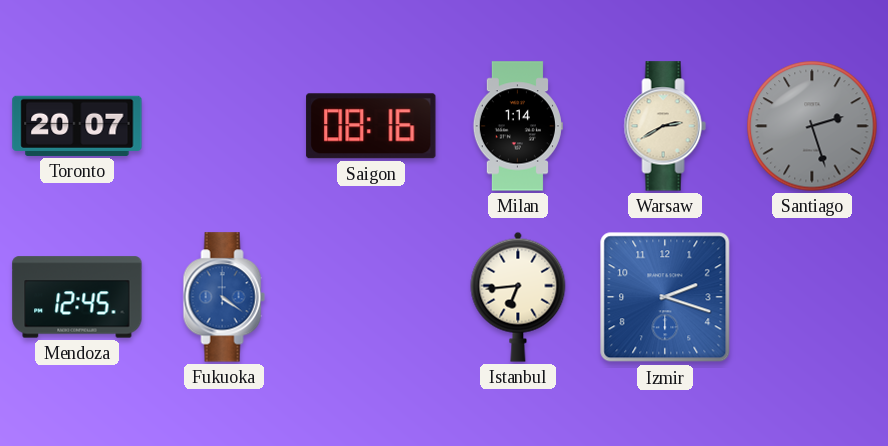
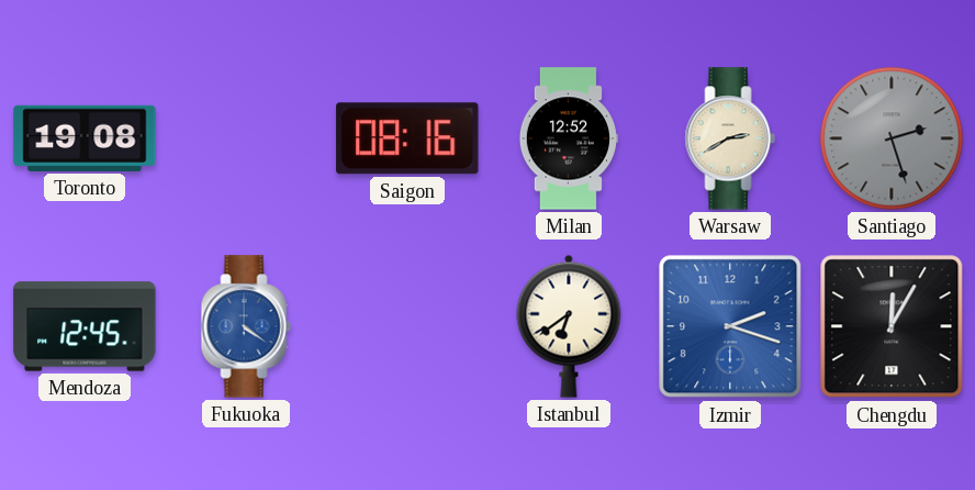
Toronto: 20:07 -> 19:08
Milan: 1:14 -> 12:52
Istanbul: 6:44 -> 6:39
Chengdu: none -> 12:05
